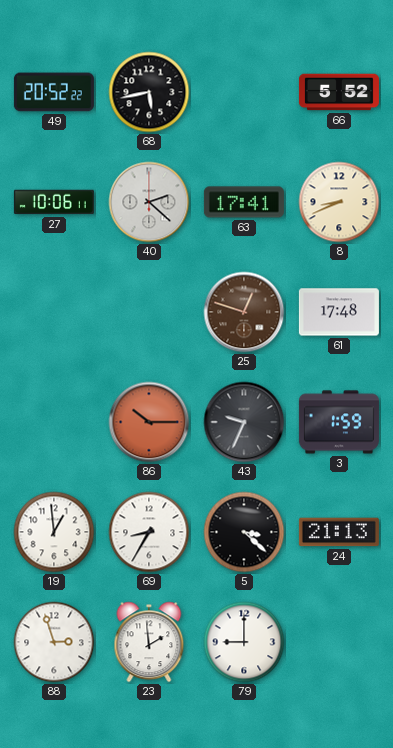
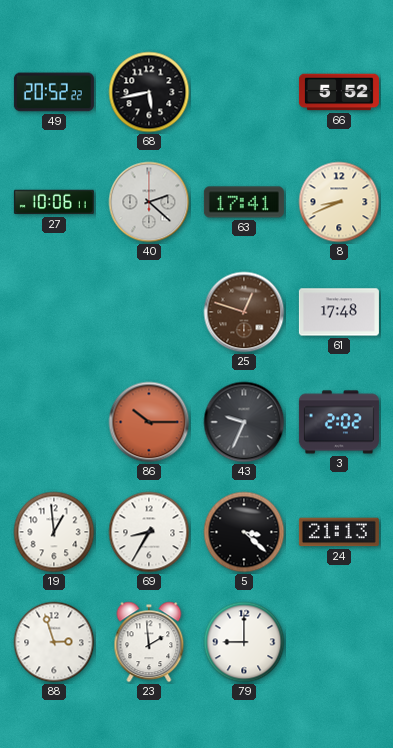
3: 1:59 -> 2:02
